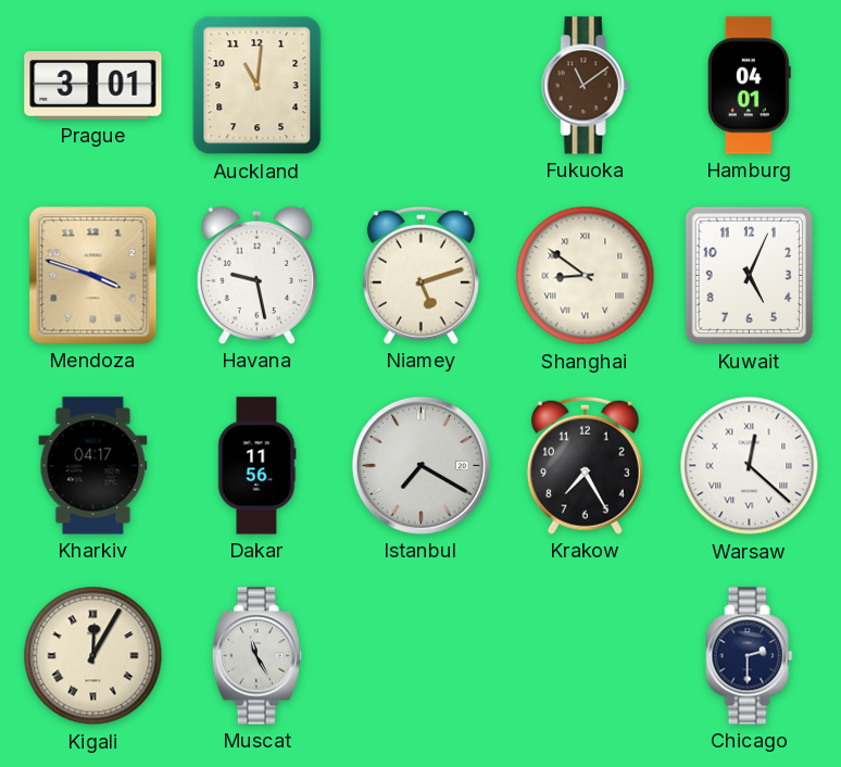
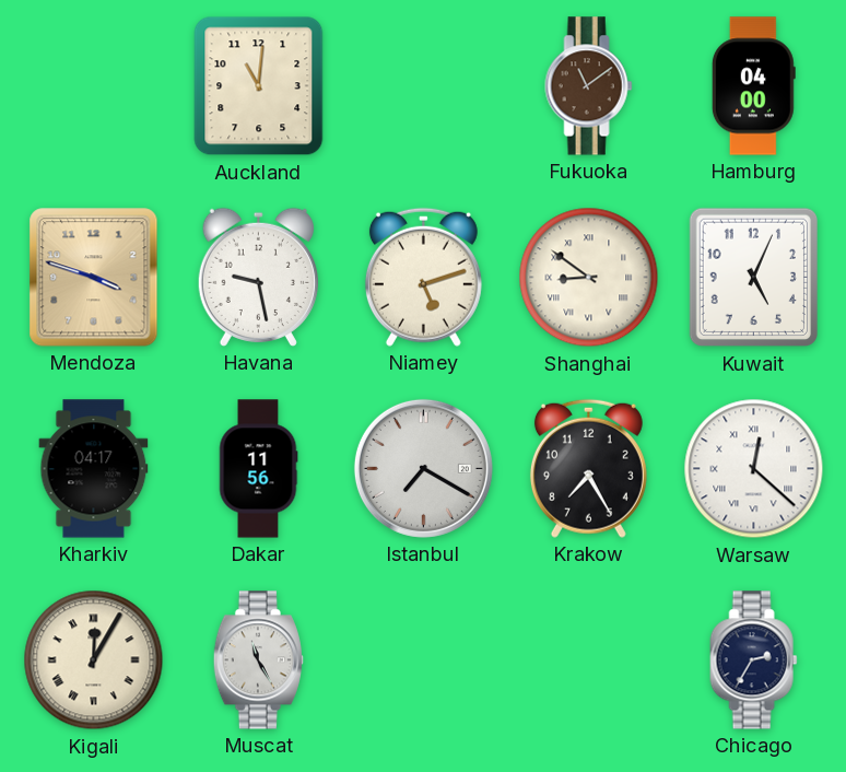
Prague: 3:01 -> none
Hamburg: 04:01 -> 04:00
Chicago: 2:30 -> 2:35
